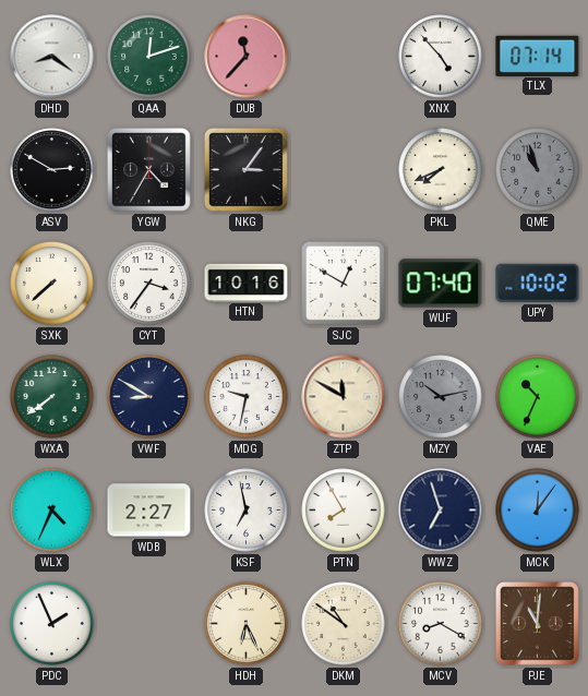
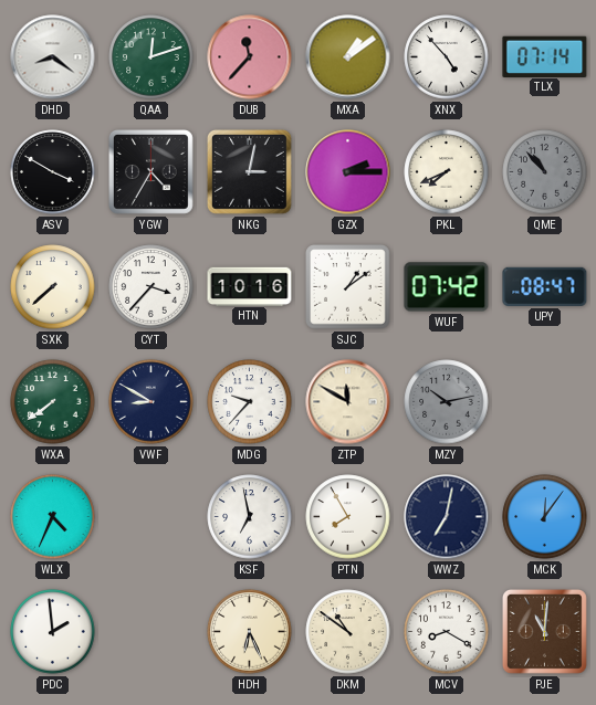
MXA: none -> 1:09
ASV: 2:50 -> 3:50
NKG: 3:06 -> 3:02
GZX: none -> 2:15
QME: 10:57 -> 10:53
CYT: 3:36 -> 3:37
SJC: 12:50 -> 1:09
WUF: 07:40 -> 07:42
UPY: 10:02 -> 08:47
MDG: 9:32 -> 9:37
VAE: 10:34 -> none
WDB: 2:27 -> none
WWZ: 6:57 -> 7:02
PDC: 1:56 -> 1:59
